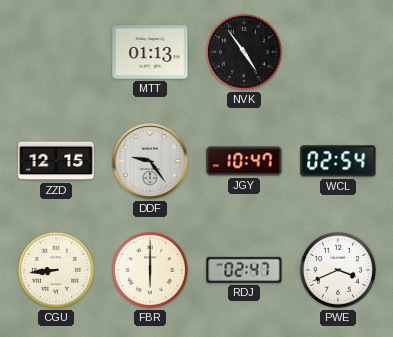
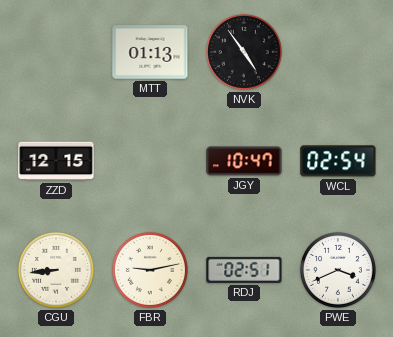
DDF: 9:24 -> none
FBR: 6:00 -> 9:13
RDJ: 02:47 -> 02:51
